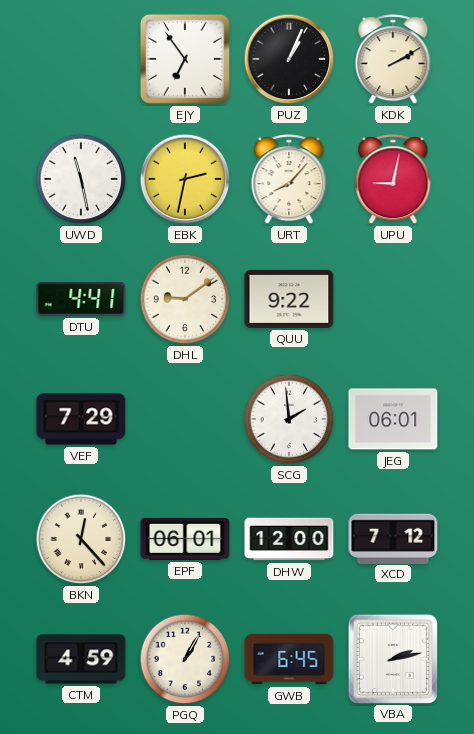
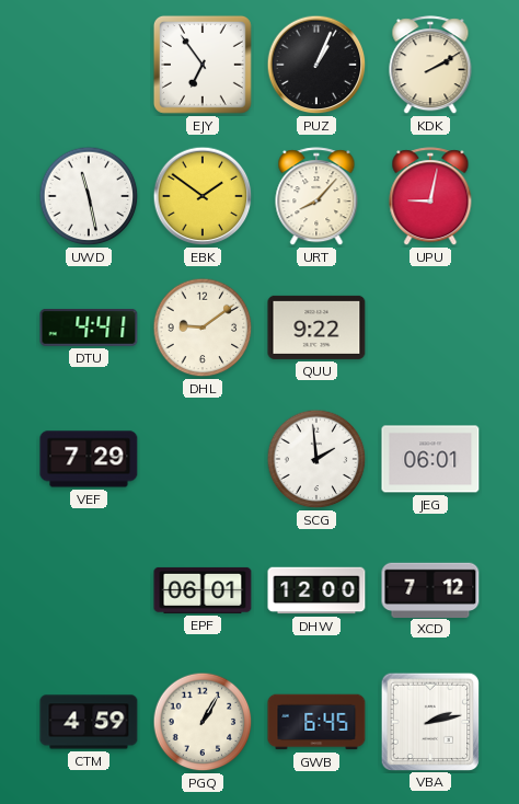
EBK: 2:32 -> 1:51
BKN: 12:23 -> none
